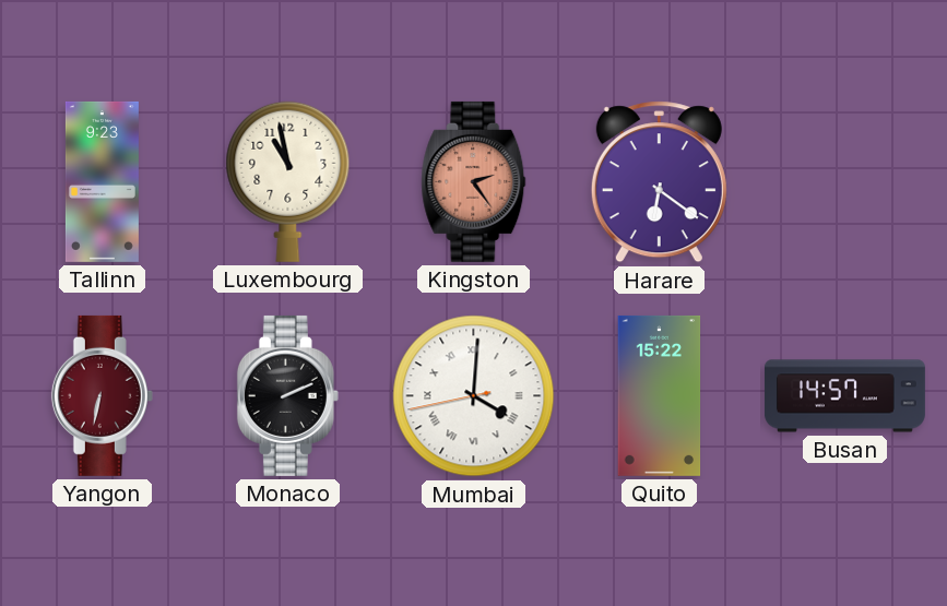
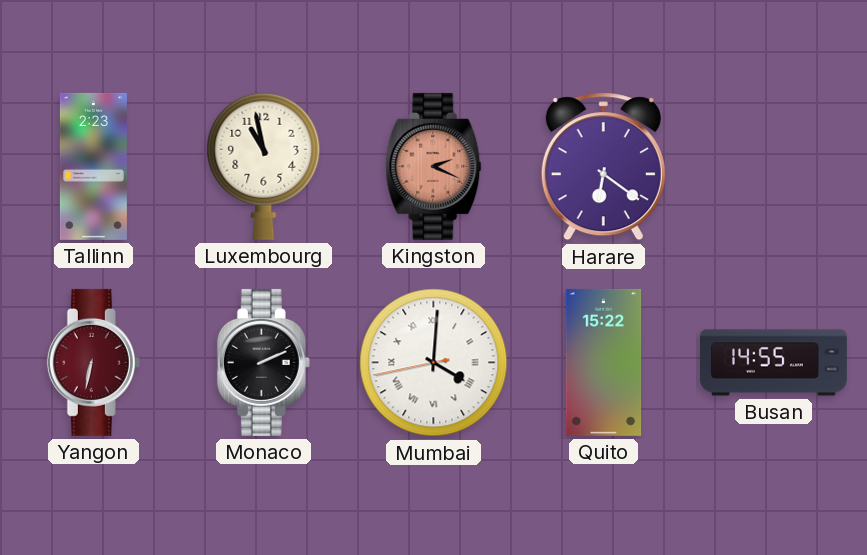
Tallinn: 9:23 -> 2:23
Kingston: 2:24 -> 2:19
Busan: 14:57 -> 14:55
